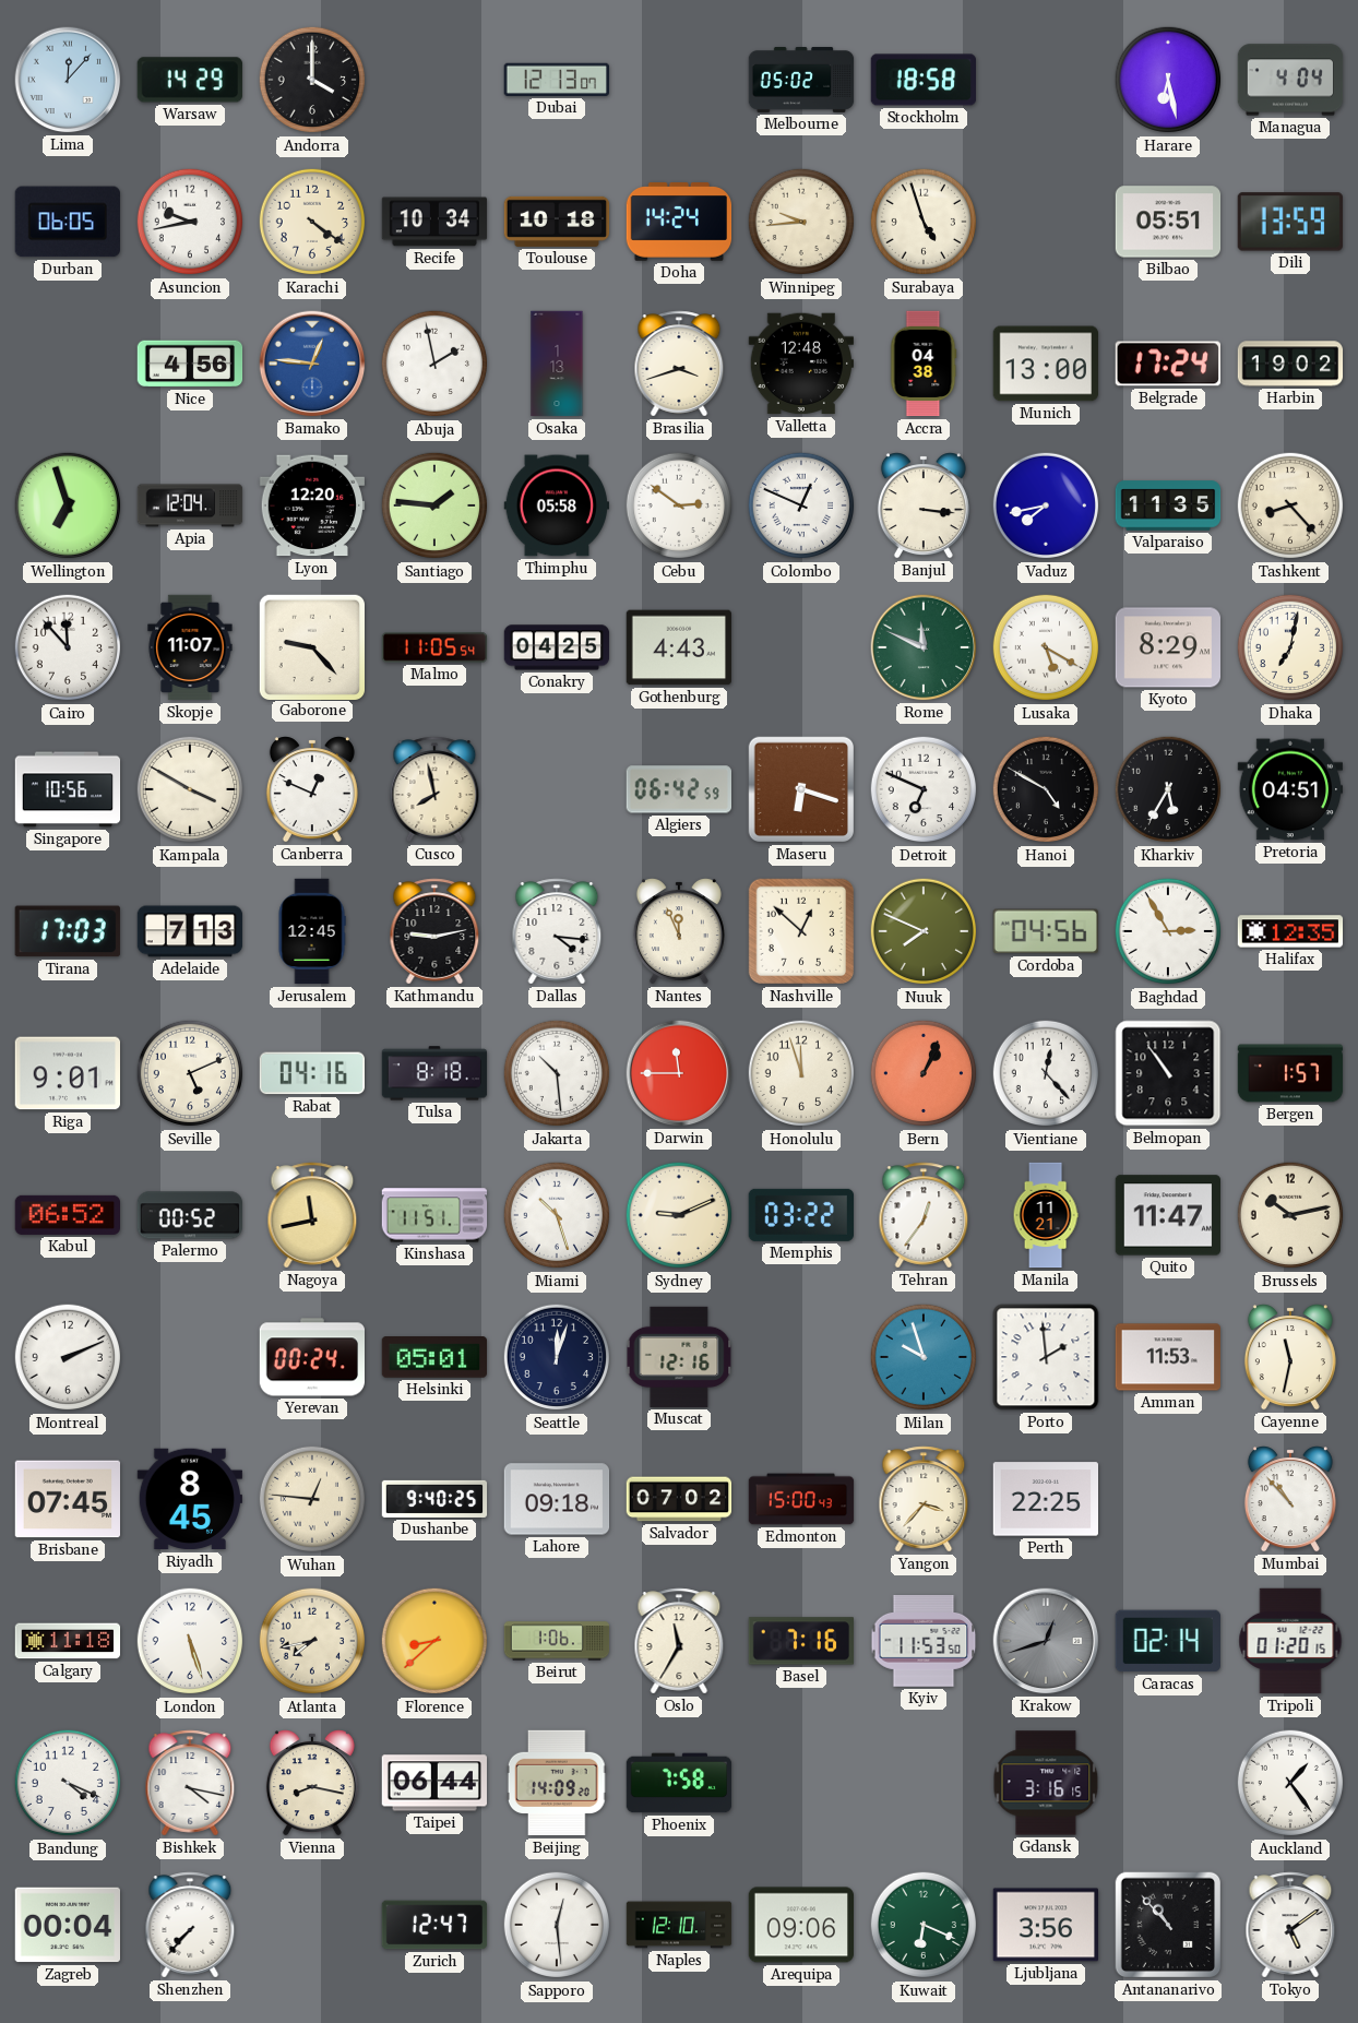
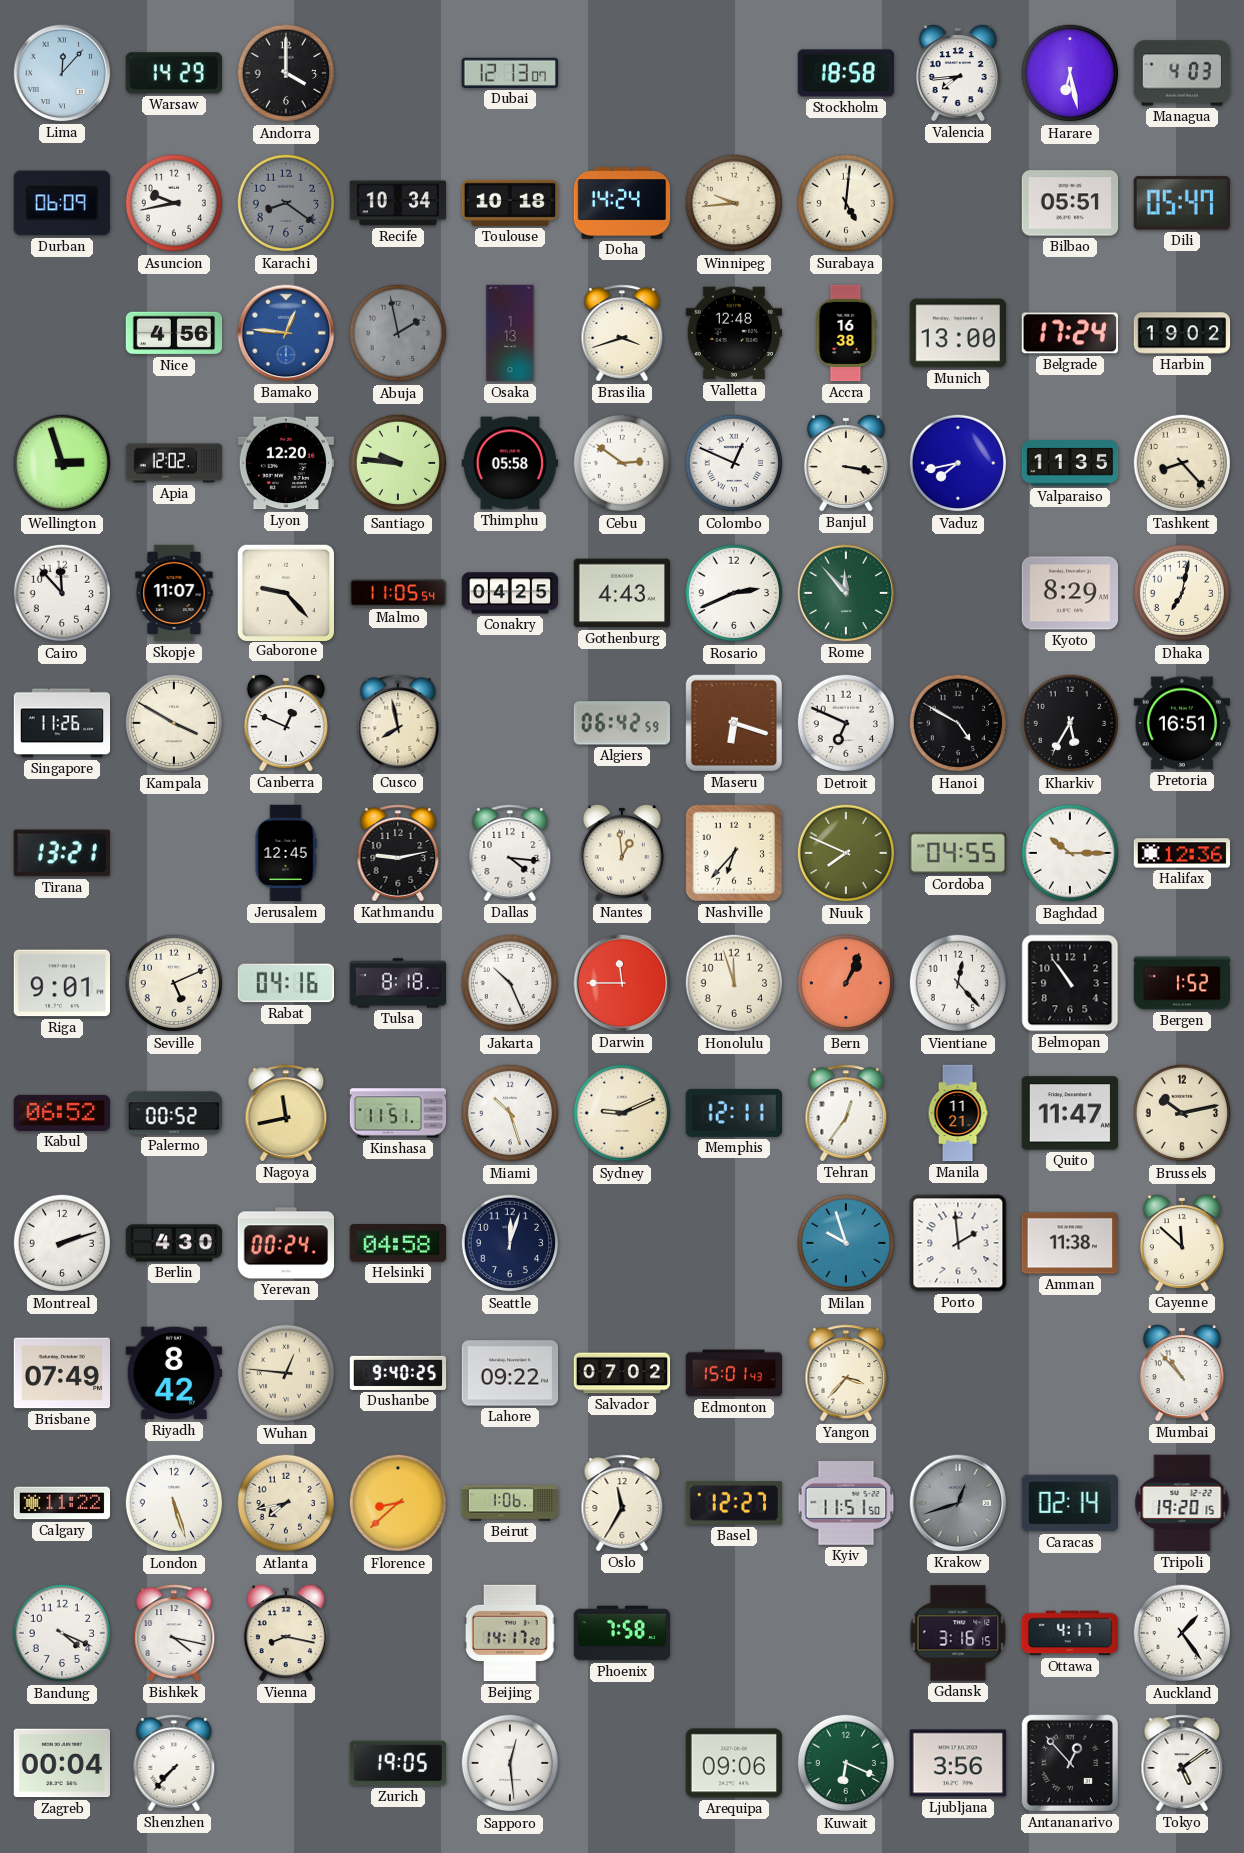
Melbourne: 05:02 -> none
Valencia: none -> 7:44
Managua: 4:04 -> 4:03
Durban: 06:05 -> 06:09
Karachi: 4:21 -> 8:21
Karachi dial: cream -> grey
Surabaya: 4:57 -> 5:01
Dili: 13:59 -> 05:47
Abuja dial: white -> grey
Accra: 04:38 -> 16:38
Wellington: 6:57 -> 2:57
Apia: 12:04 -> 12:02
Santiago: 1:46 -> 9:46
Banjul: 3:16 -> 3:17
Rosario: none -> 2:41
Rome: 11:49 -> 11:53
Lusaka: 5:20 -> none
Singapore: 10:56 -> 11:26
Pretoria: 04:51 -> 16:51
Tirana: 17:03 -> 13:21
Adelaide: 7:13 -> none
Nantes: 11:56 -> 12:59
Nashville: 12:52 -> 6:37
Cordoba: 04:56 -> 04:55
Baghdad: 2:55 -> 10:15
Halifax: 12:35 -> 12:36
Jakarta: 10:29 -> 10:26
Bergen: 1:57 -> 1:52
Memphis: 03:22 -> 12:11
Montreal: 2:11 -> 2:12
Berlin: none -> 4:30
Helsinki: 05:01 -> 04:58
Muscat: 12:16 -> none
Amman: 11:53 -> 11:38
Cayenne: 11:32 -> 11:52
Brisbane: 07:45 -> 07:49
Riyadh: 8:45 -> 8:42
Lahore: 09:18 -> 09:22
Edmonton: 15:00 -> 15:01
Perth: 22:25 -> none
Calgary: 11:18 -> 11:22
Basel: 7:16 -> 12:27
Kyiv: 11:53 -> 11:51
Tripoli: 01:20 -> 19:20
Taipei: 06:44 -> none
Beijing: 14:09 -> 14:17
Ottawa: none -> 4:17
Zurich: 12:47 -> 19:05
Naples: 12:10 -> none
Antananarivo: 10:53 -> 12:53
